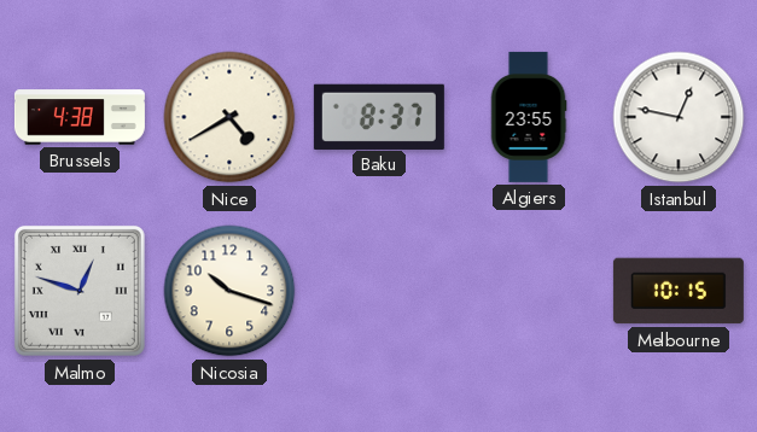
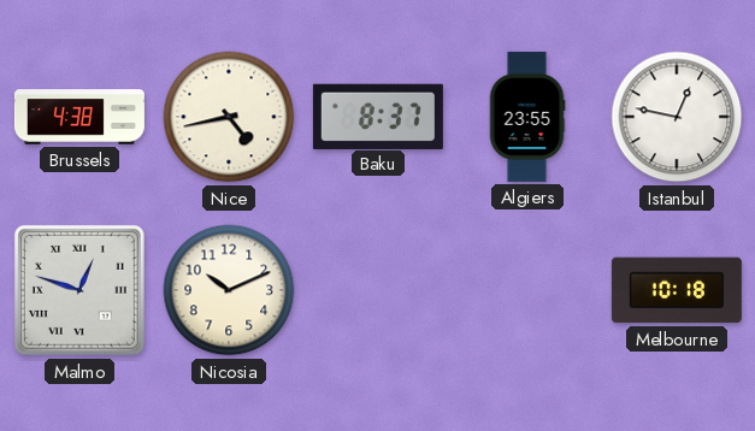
Nice: 4:40 -> 4:43
Nicosia: 10:18 -> 10:11
Melbourne: 10:15 -> 10:18
